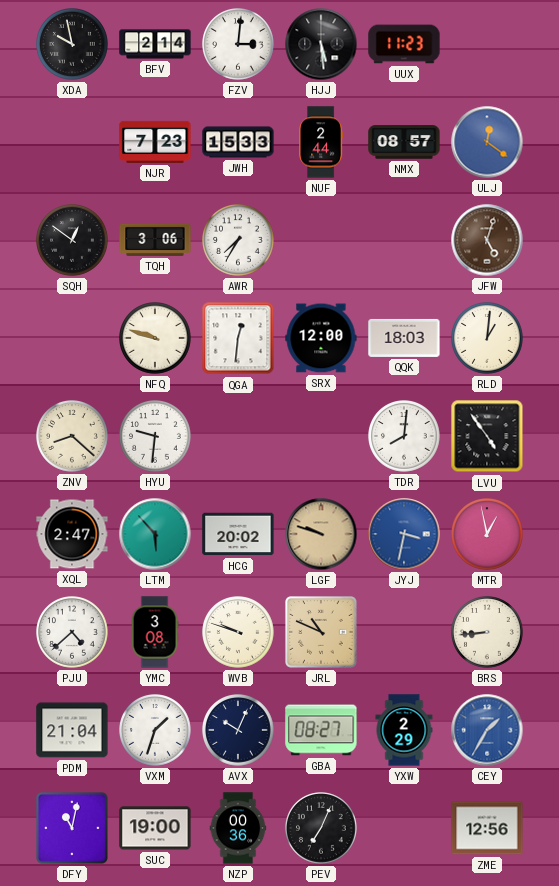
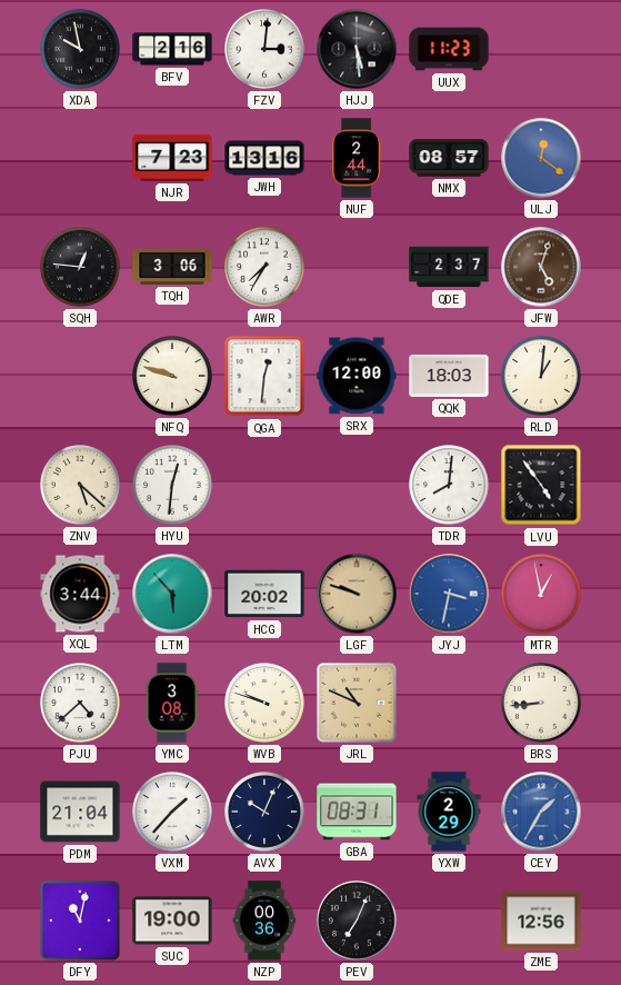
BFV: 2:14 -> 2:16
JWH: 15:33 -> 13:16
SQH: 12:51 -> 12:46
QDE: none -> 2:37
ZNV: 8:22 -> 5:22
HYU: 9:31 -> 12:31
XQL: 2:47 -> 3:44
VXM: 1:33 -> 1:37
GBA: 08:27 -> 08:31
